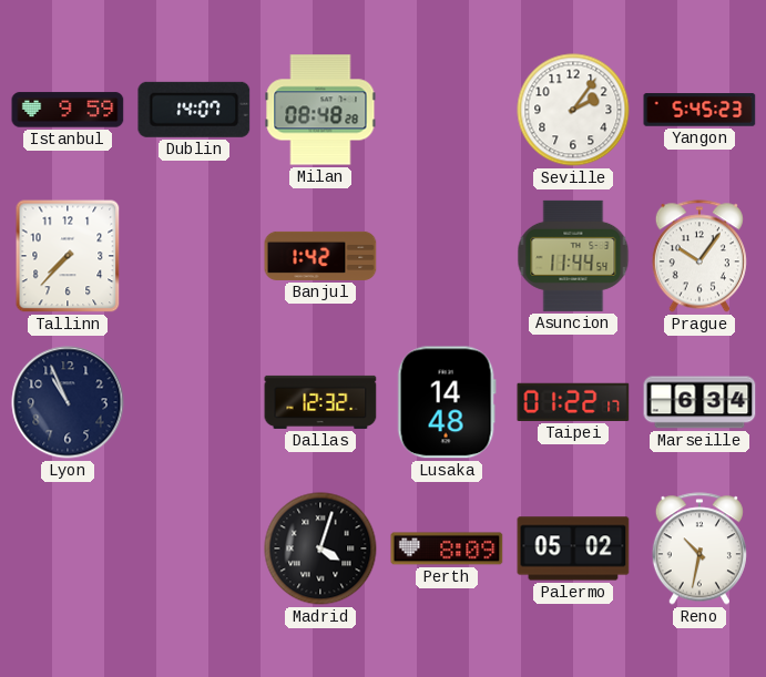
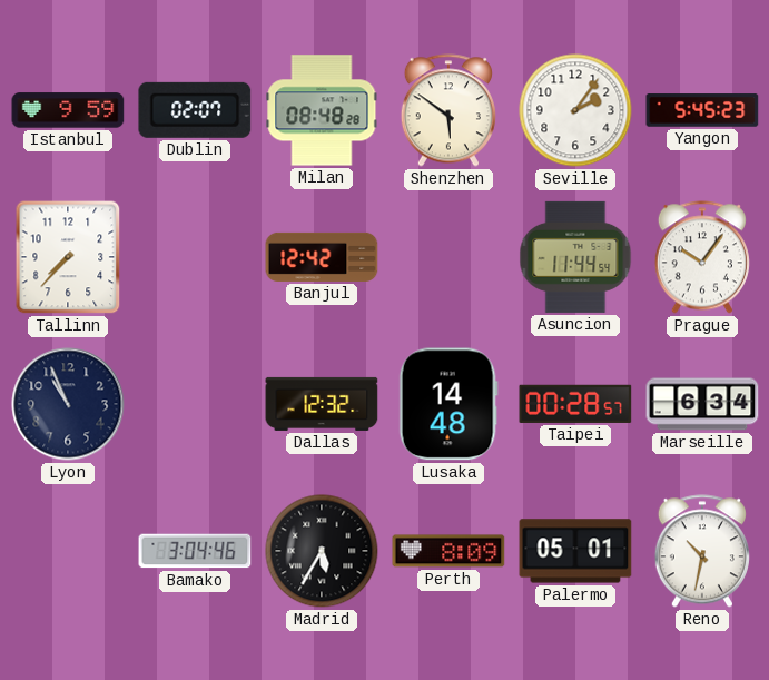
Dublin: 14:07 -> 02:07
Shenzhen: none -> 5:51
Banjul: 1:42 -> 12:42
Taipei: 01:22 -> 00:28
Bamako: none -> 3:04
Madrid: 4:03 -> 5:35
Palermo: 05:02 -> 05:01
